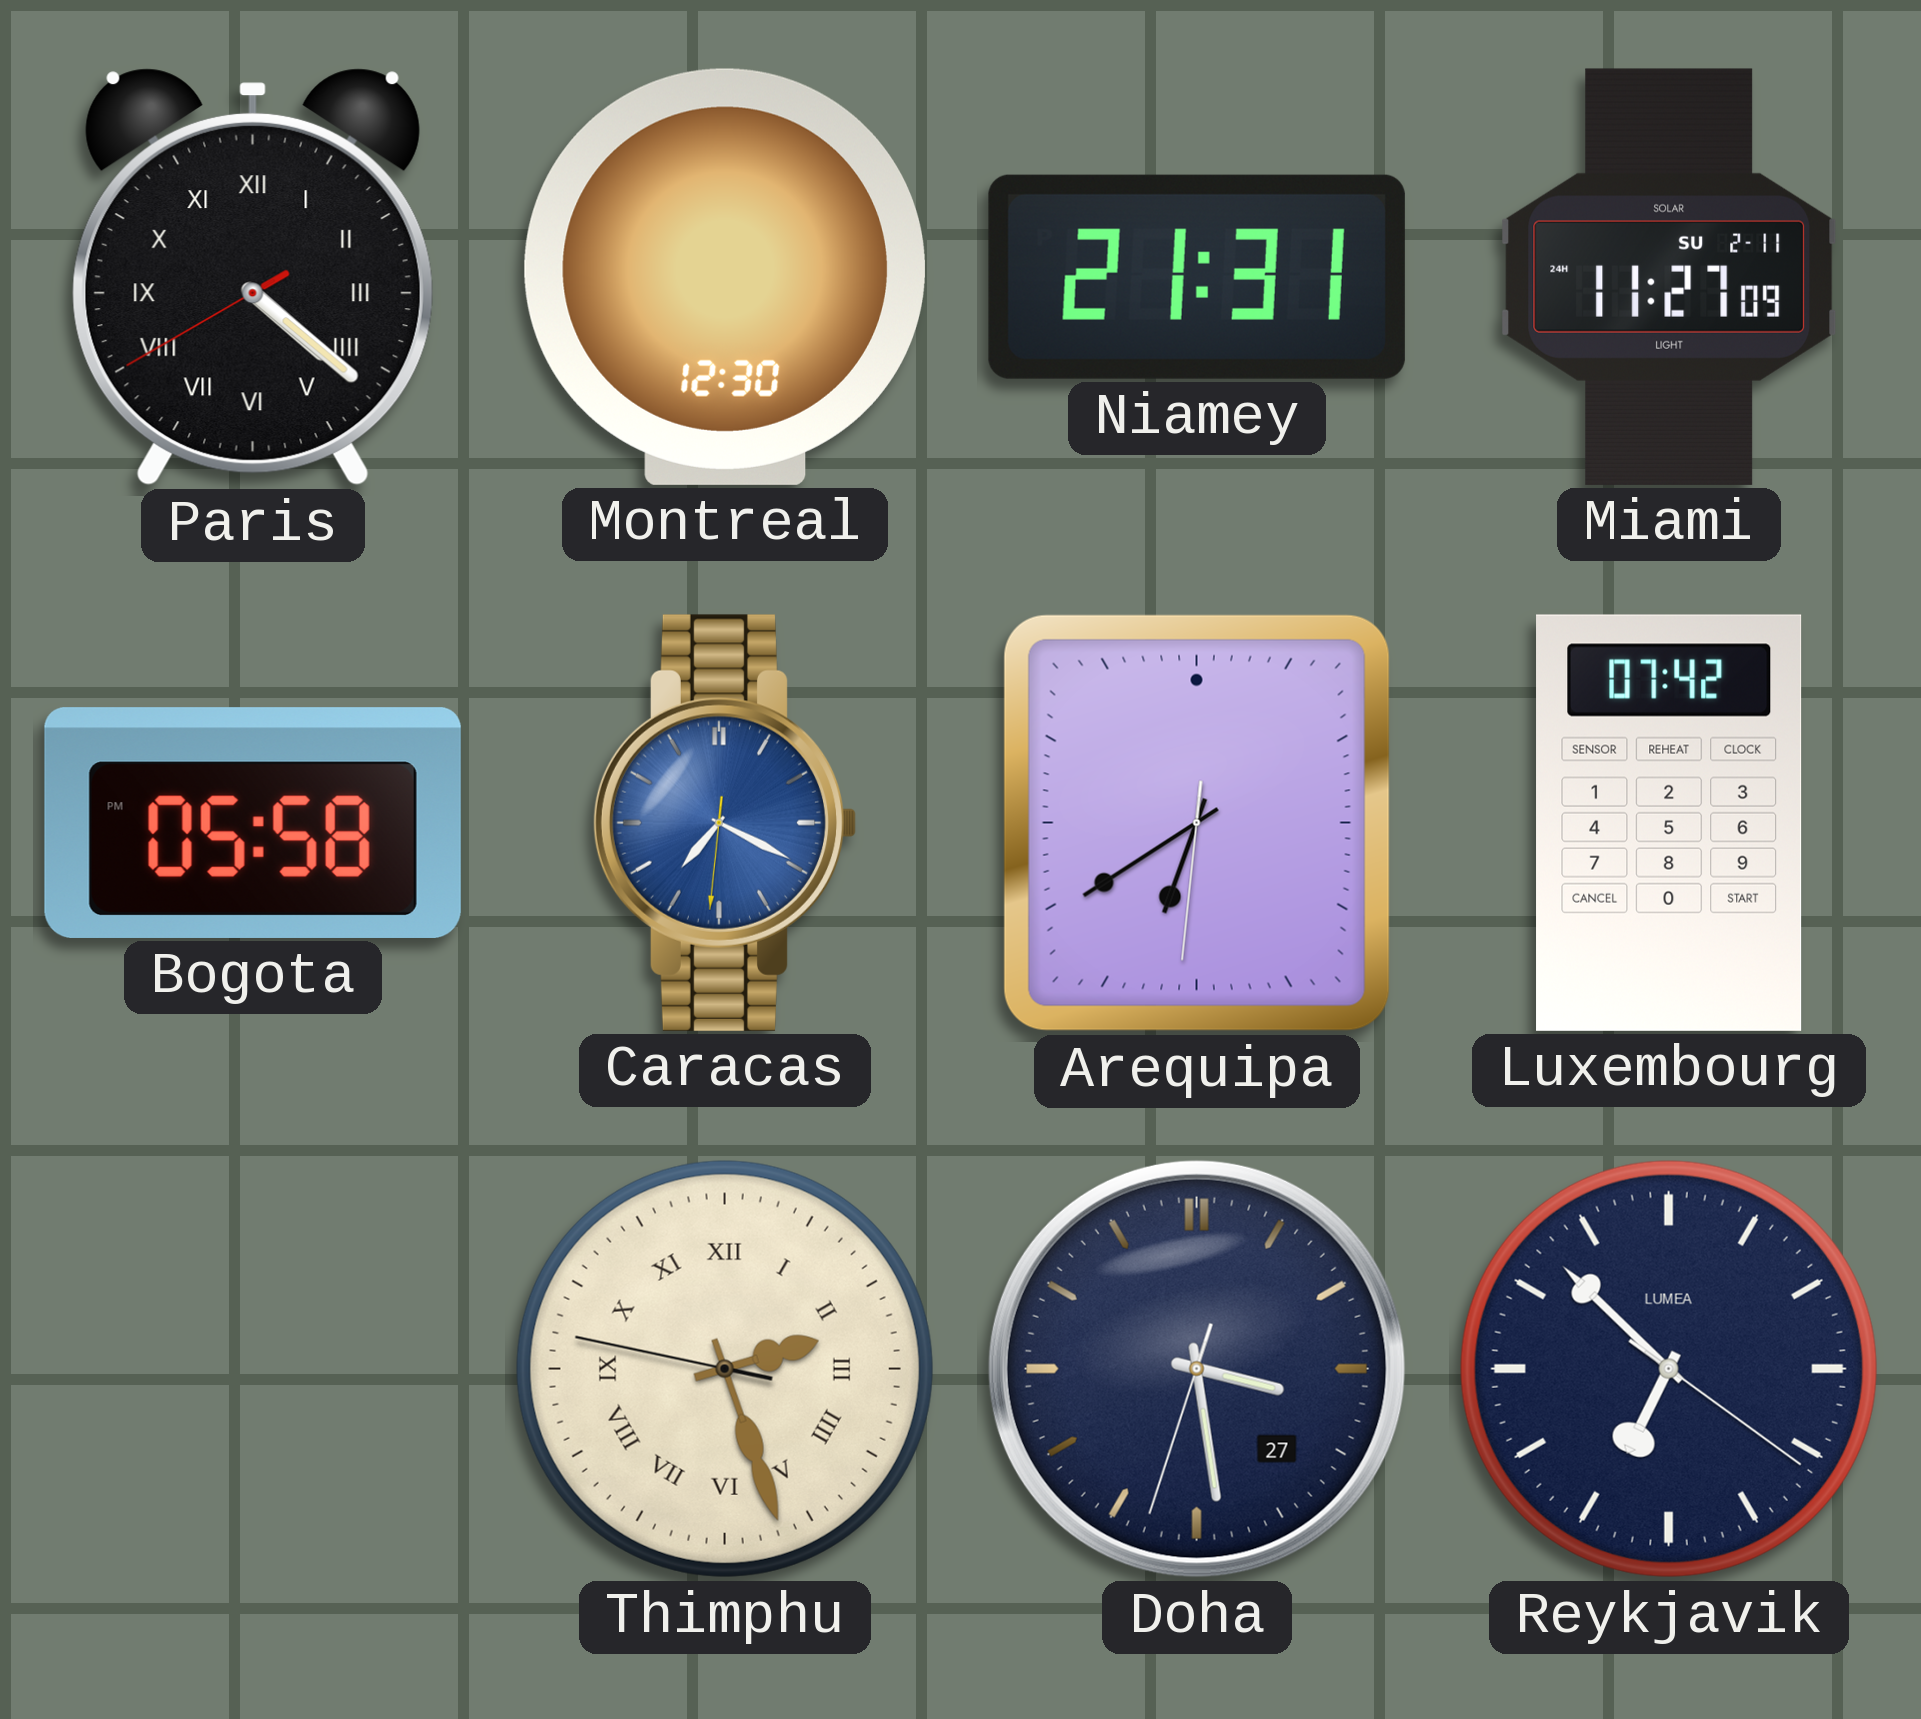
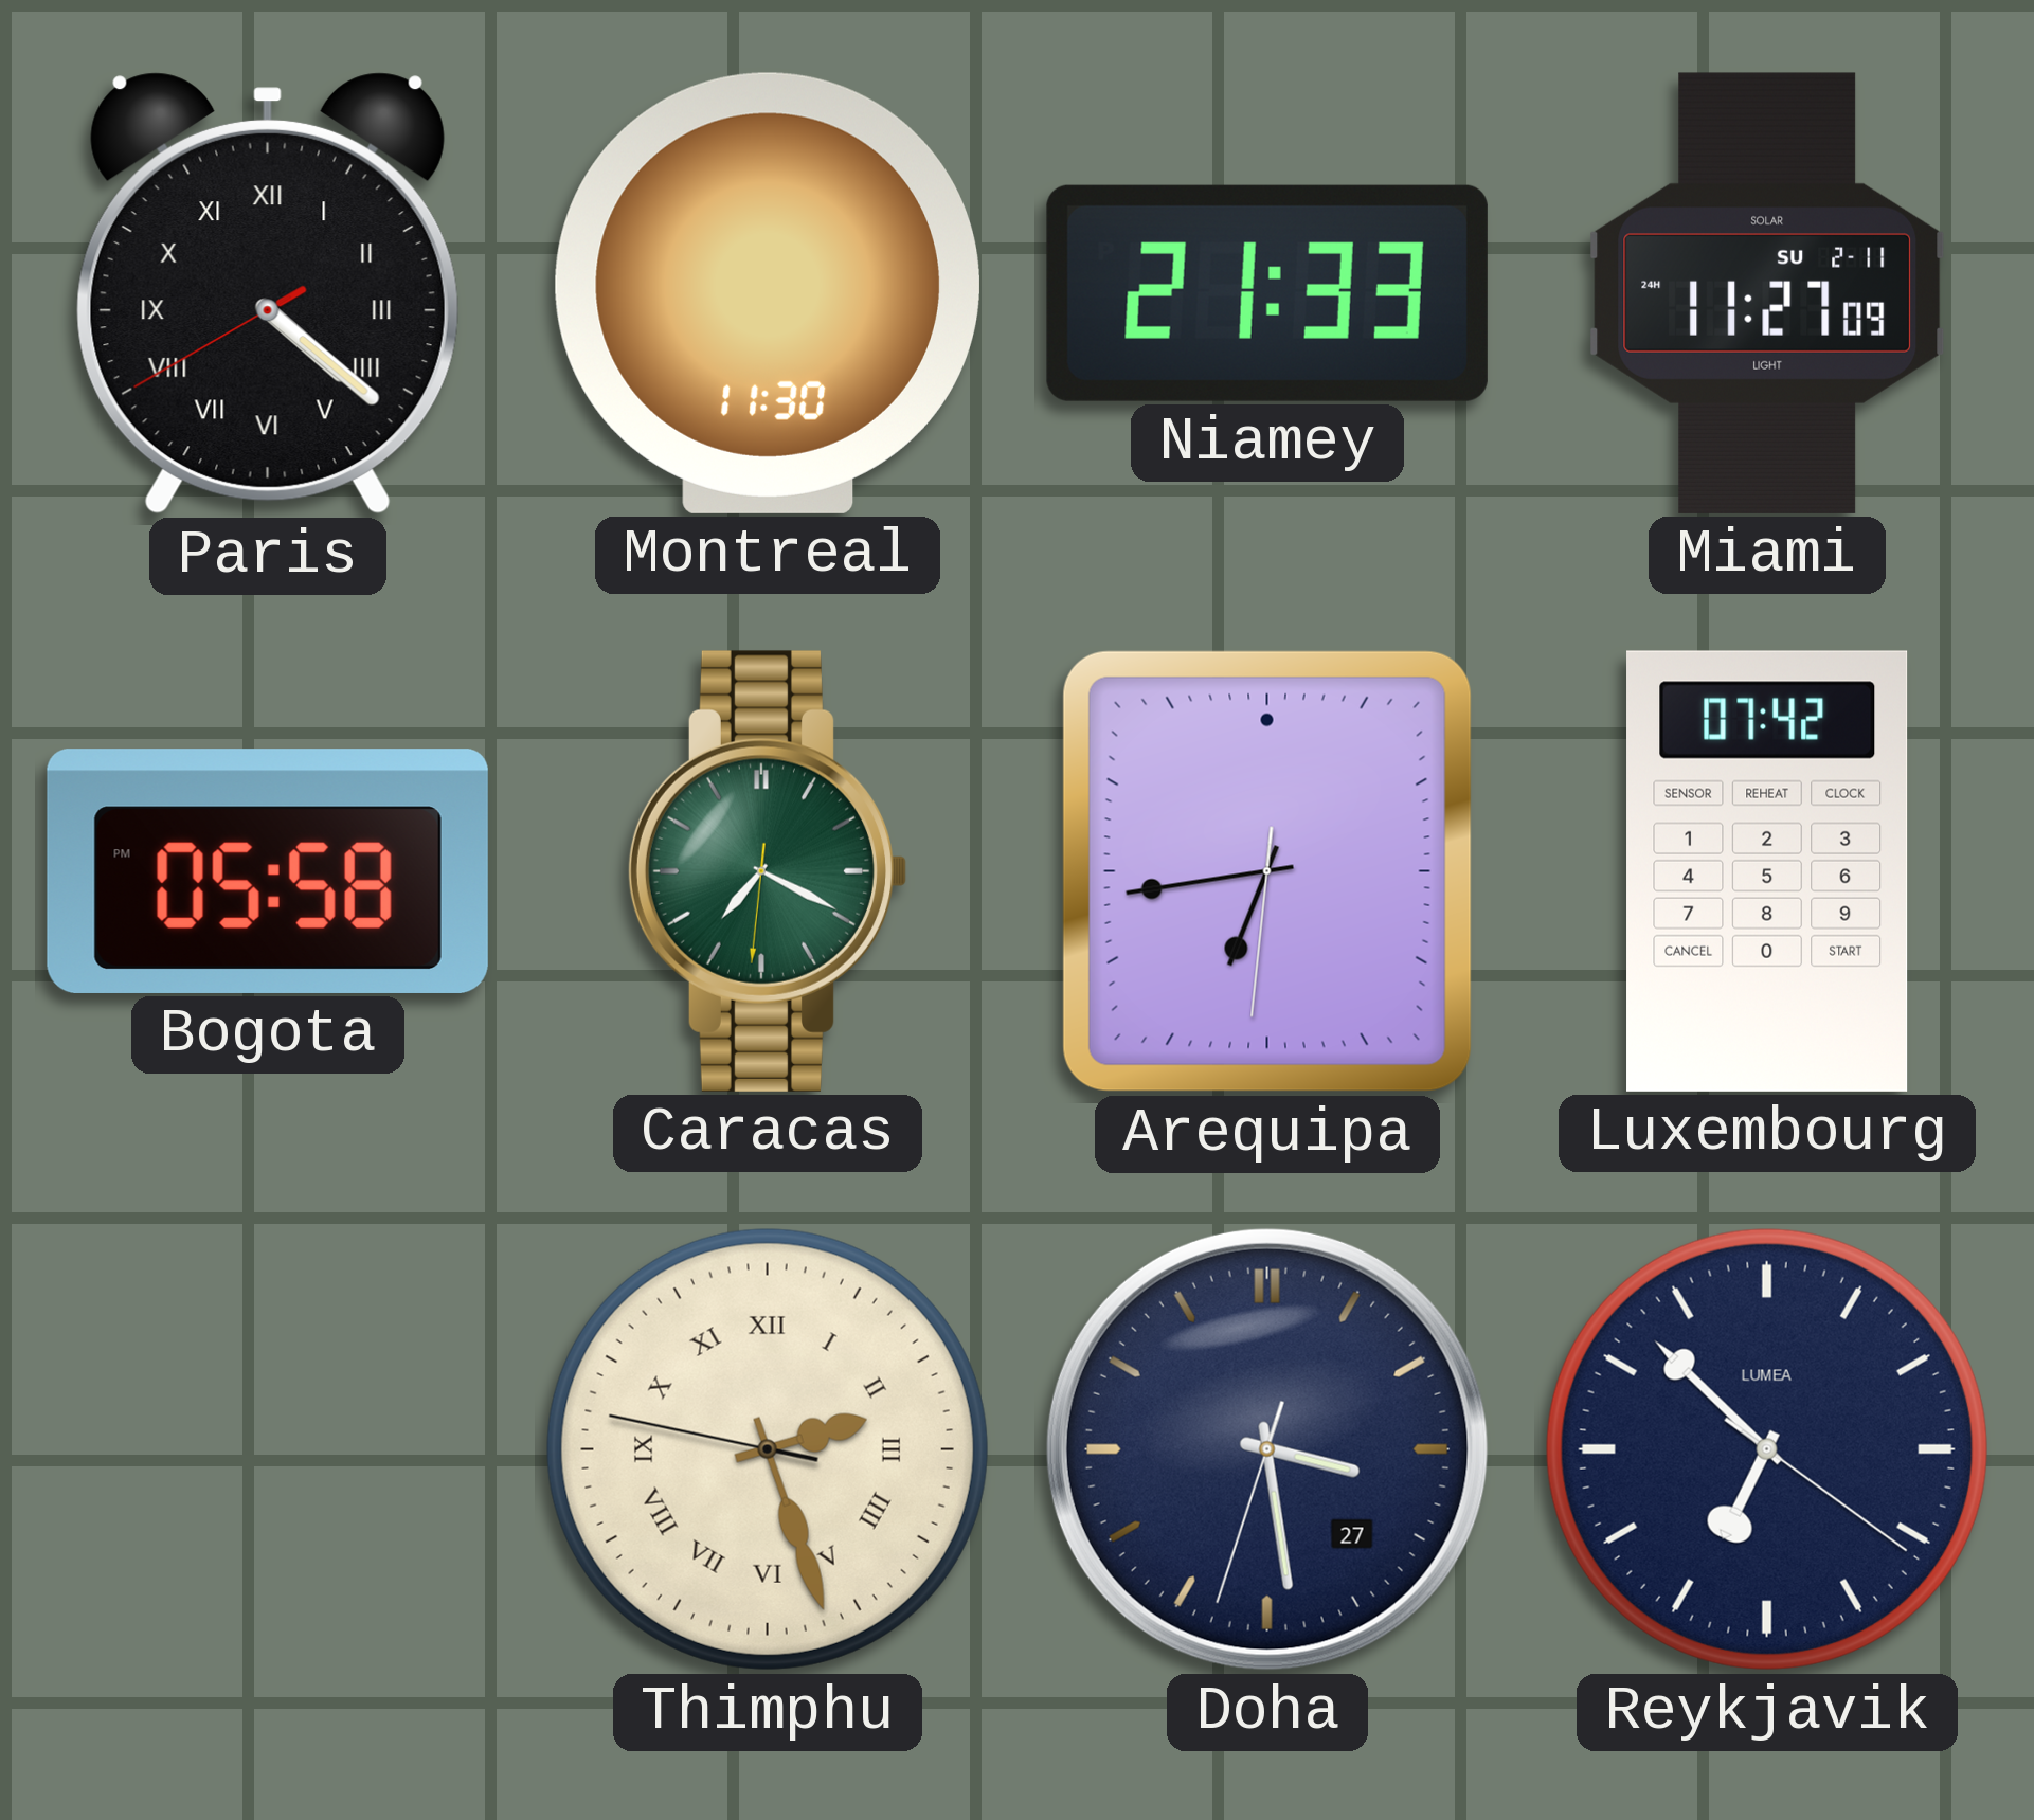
Montreal: 12:30 -> 11:30
Niamey: 21:31 -> 21:33
Caracas dial: blue -> green
Arequipa: 6:39 -> 6:43
